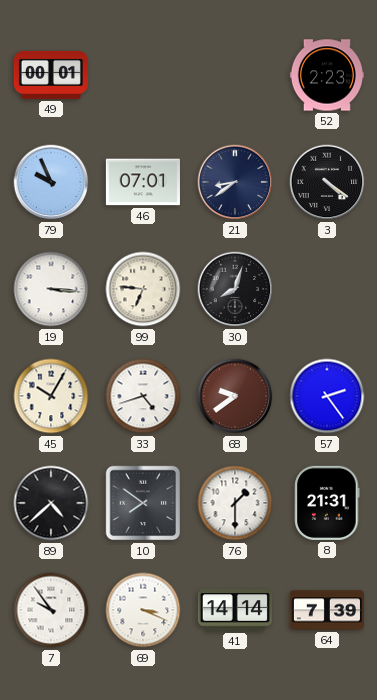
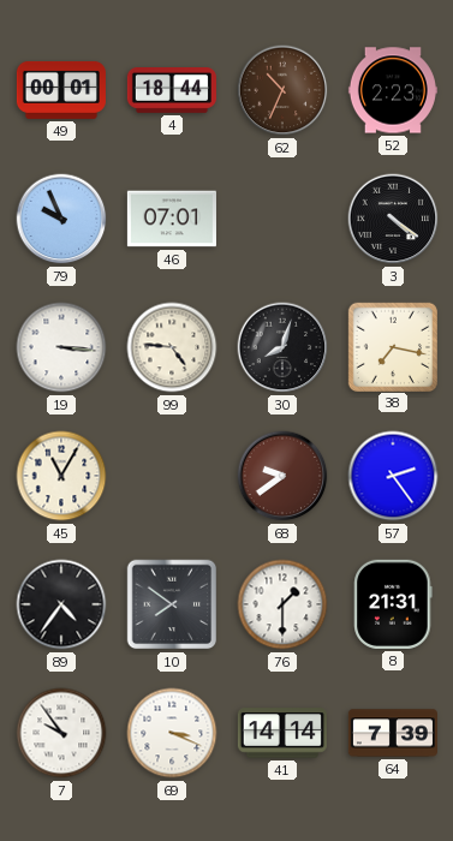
4: none -> 18:44
62: none -> 10:34
21: 8:39 -> none
99: 6:46 -> 4:46
38: none -> 7:17
45: 10:05 -> 11:05
33: 4:42 -> none
89: 4:38 -> 4:36
